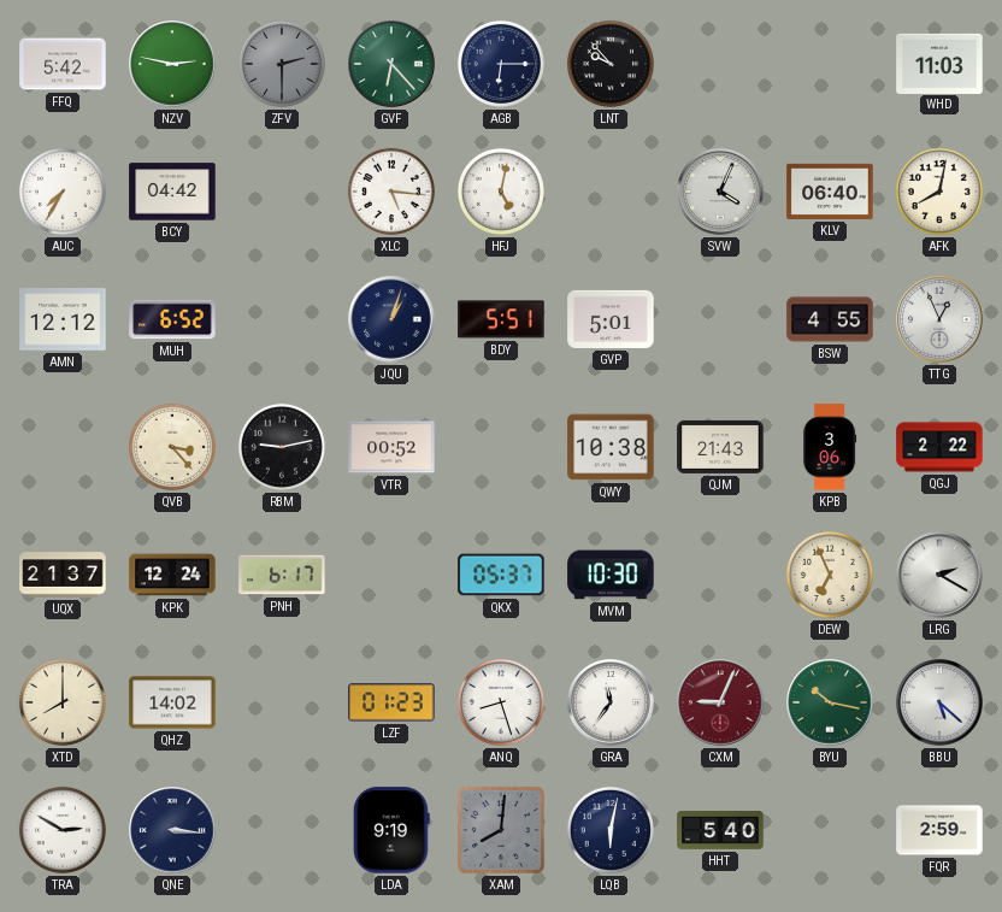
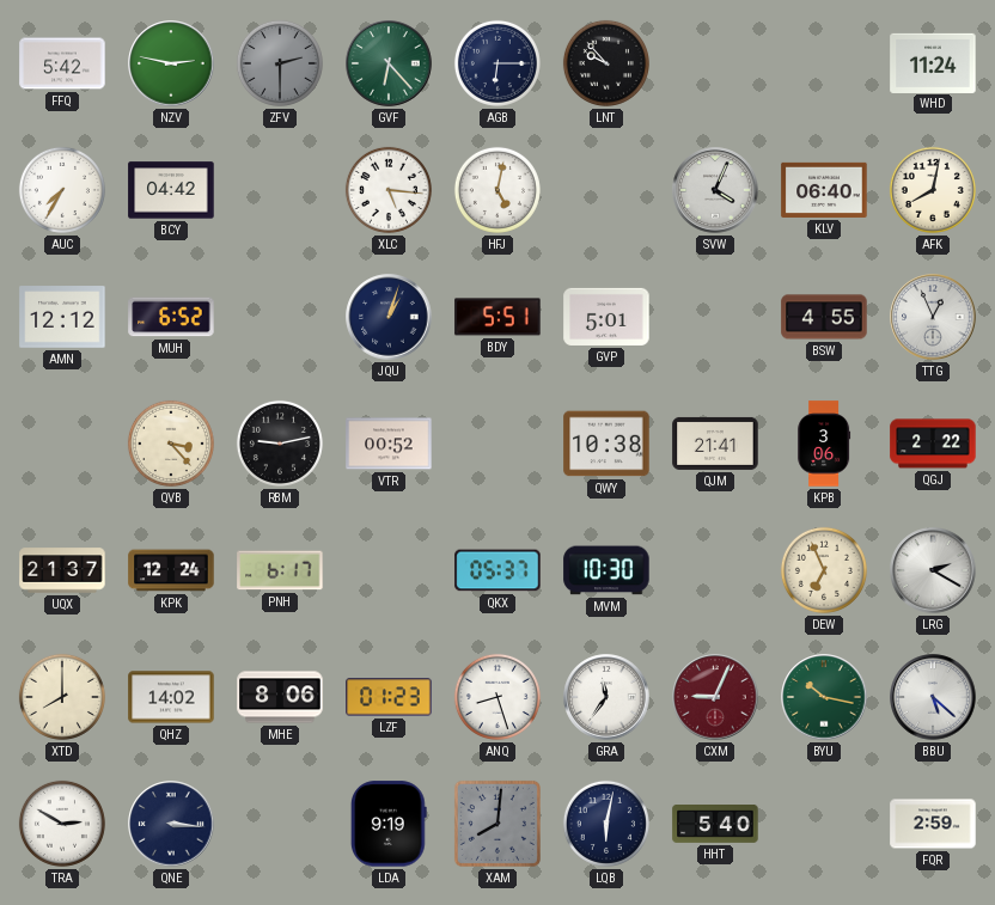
WHD: 11:03 -> 11:24
QJM: 21:43 -> 21:41
MHE: none -> 8:06
